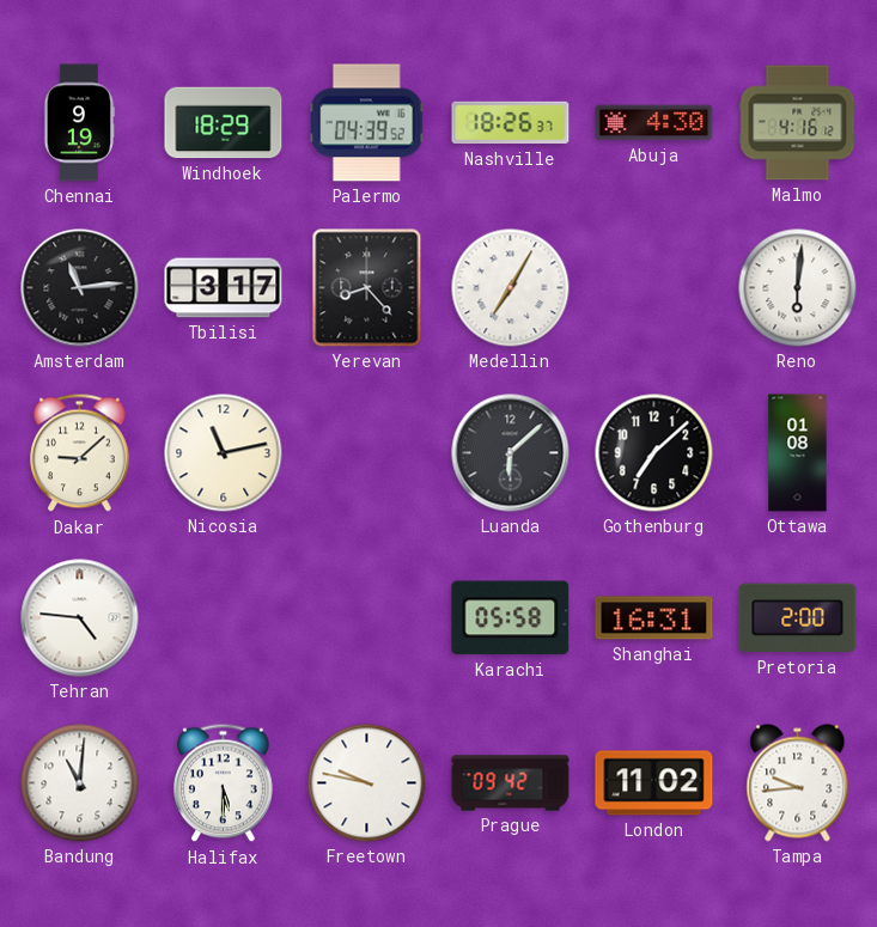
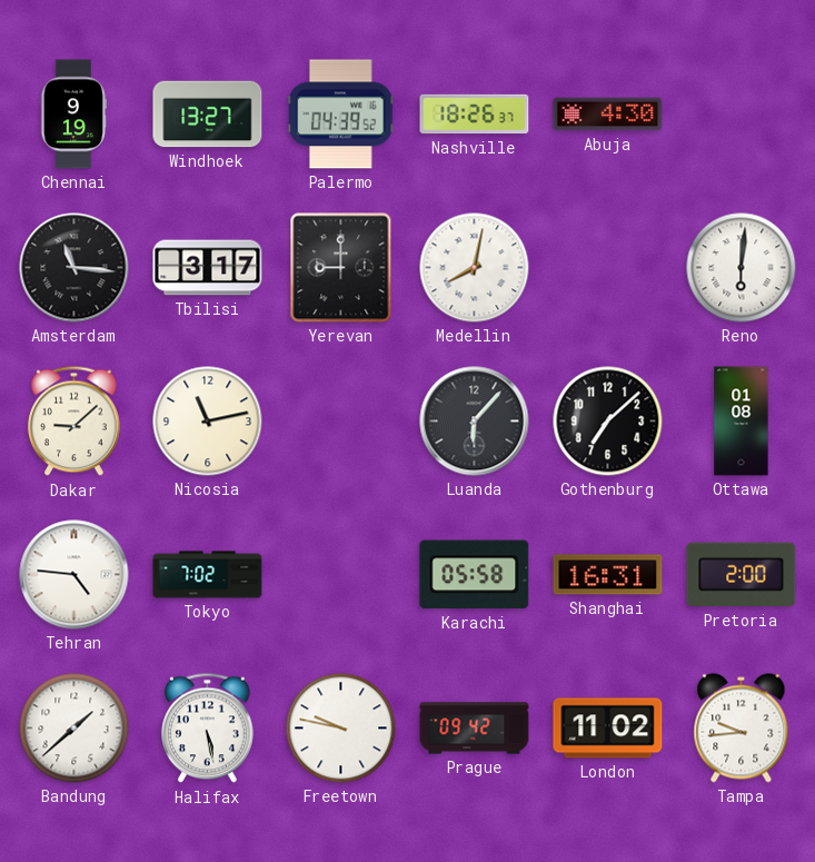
Windhoek: 18:29 -> 13:27
Malmo: 4:16 -> none
Amsterdam: 11:14 -> 11:16
Yerevan: 8:23 -> 9:00
Medellin: 7:05 -> 8:02
Luanda: 6:08 -> 6:07
Tokyo: none -> 7:02
Bandung: 11:01 -> 1:38
Halifax: 5:30 -> 5:28
